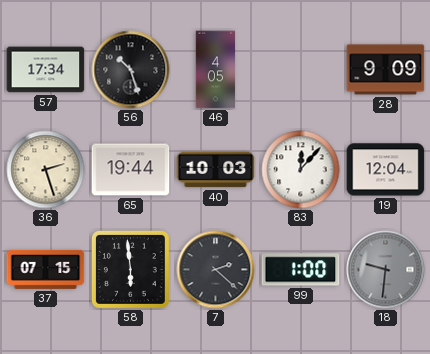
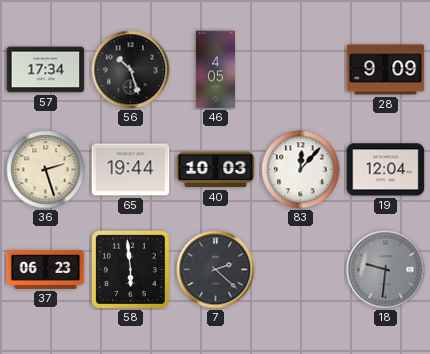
37: 07:15 -> 06:23
99: 1:00 -> none
